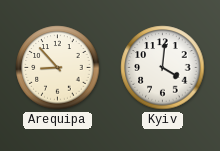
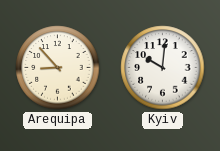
Kyiv: 4:01 -> 10:01
